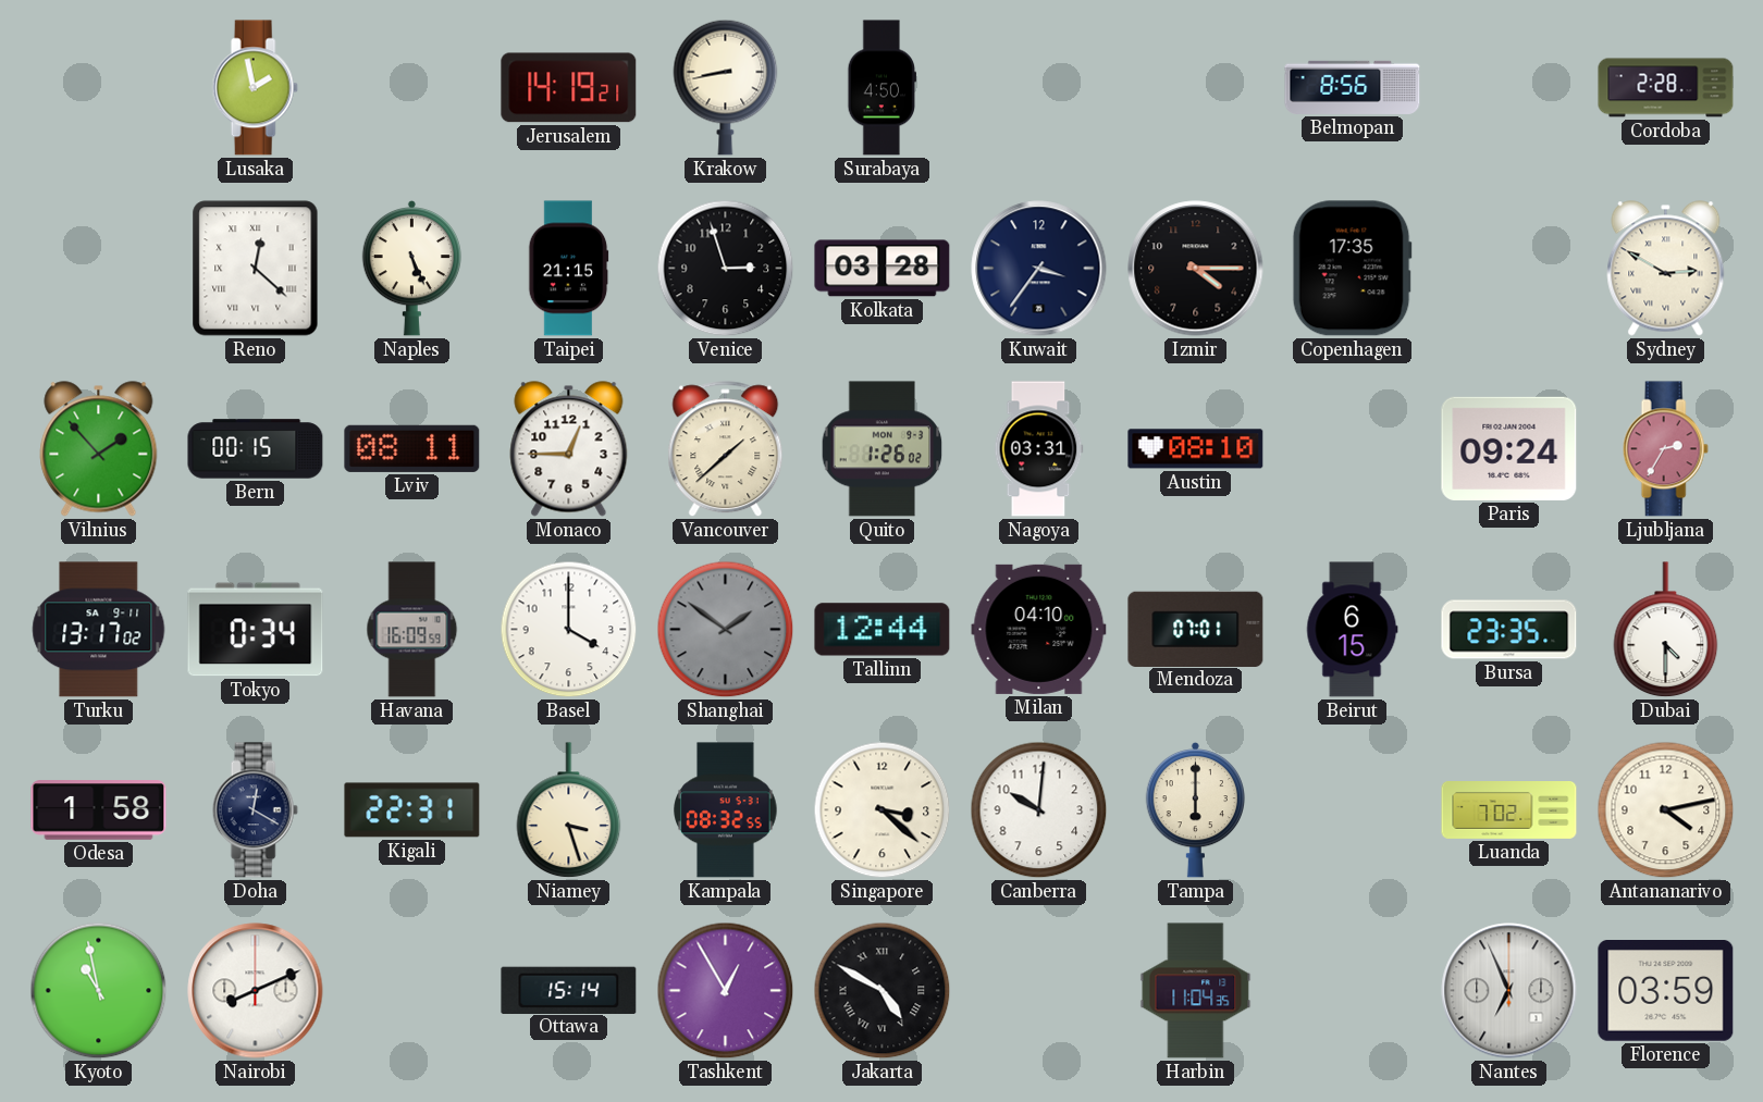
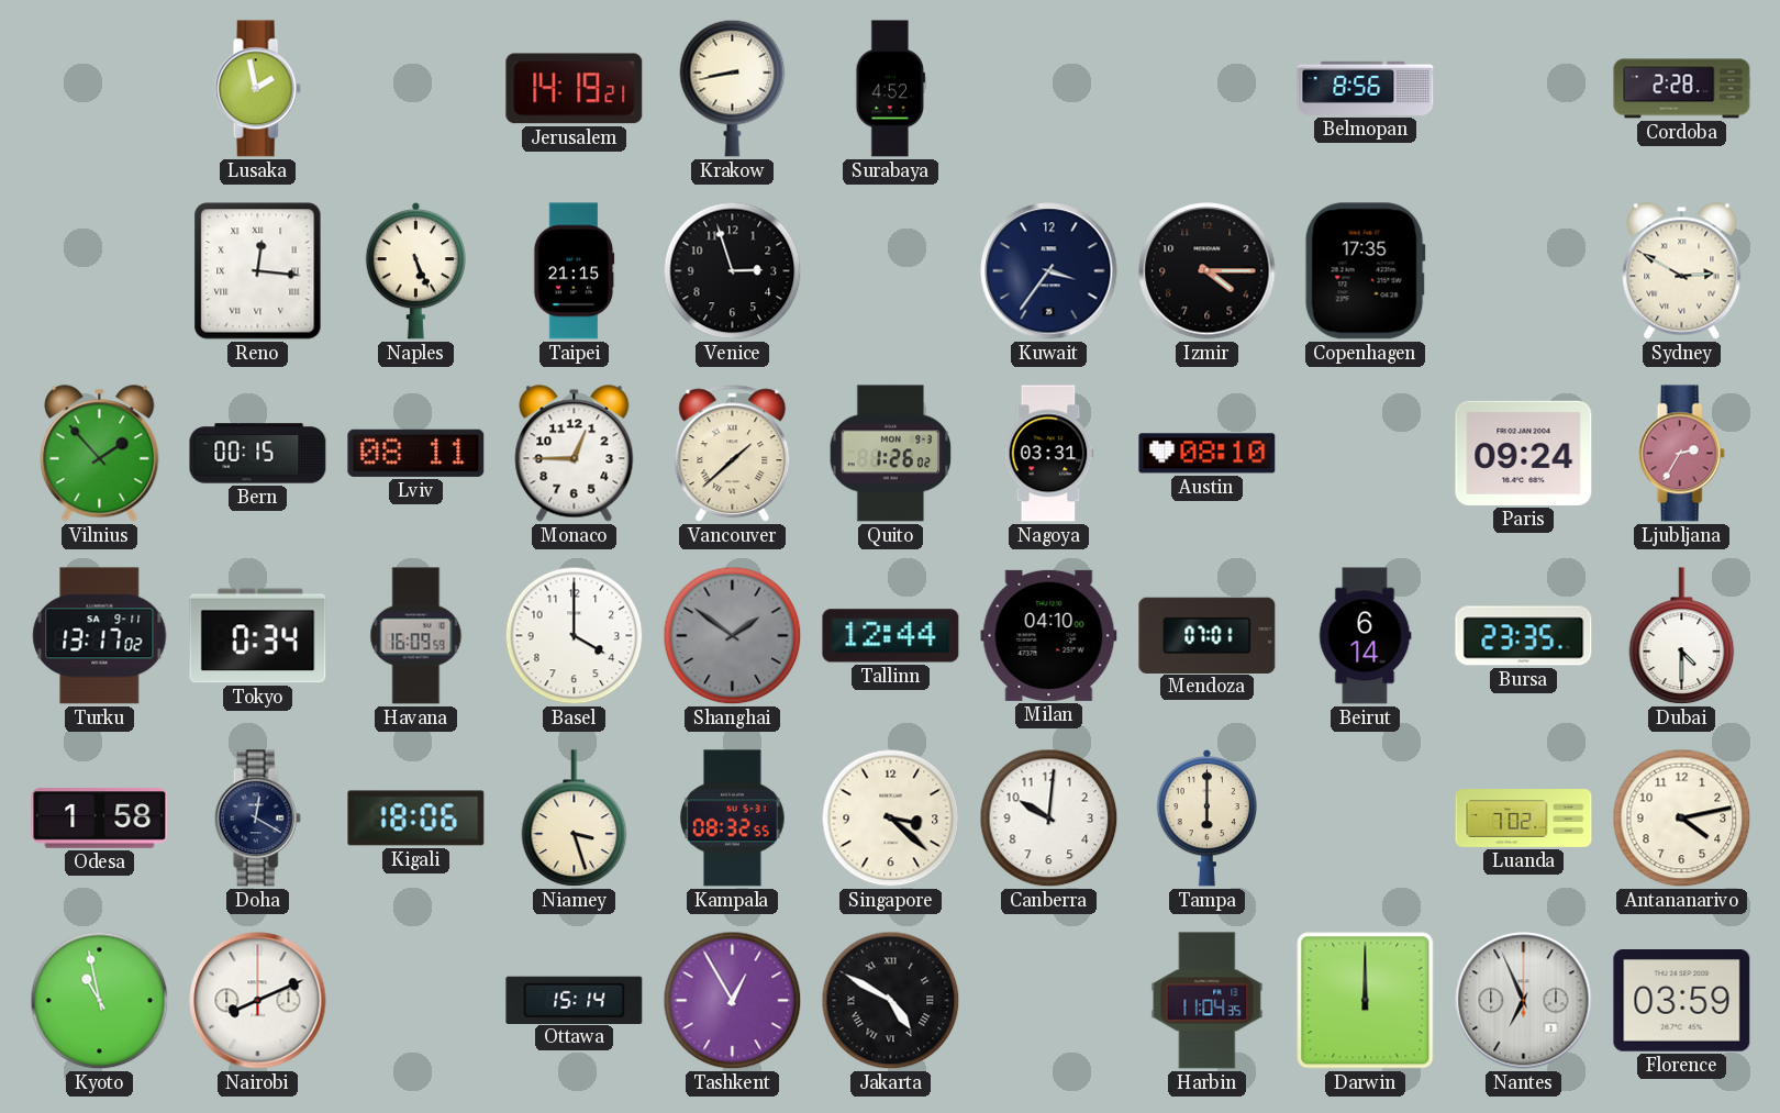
Surabaya: 4:50 -> 4:52
Reno: 12:22 -> 12:16
Kolkata: 03:28 -> none
Beirut: 6:15 -> 6:14
Kigali: 22:31 -> 18:06
Darwin: none -> 12:00
